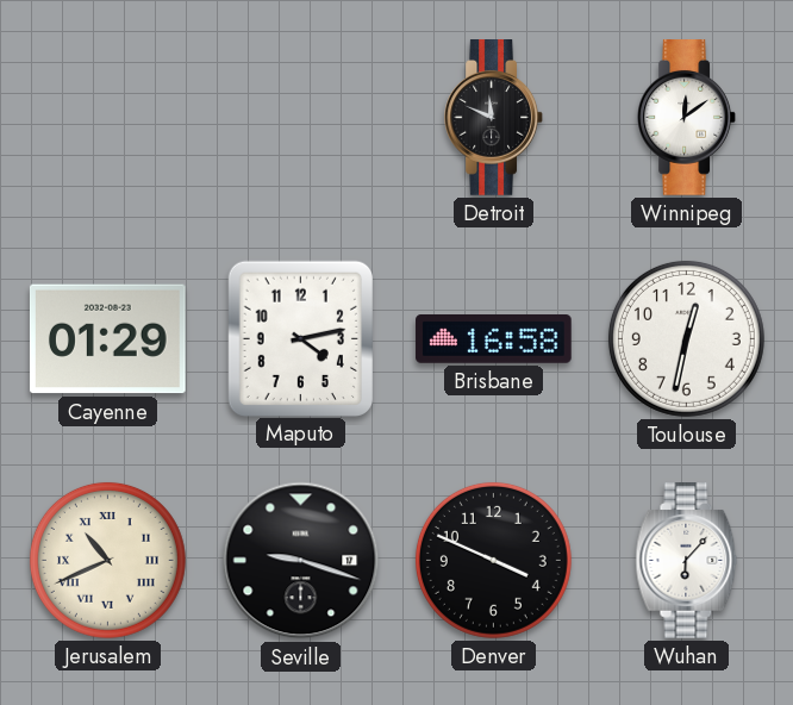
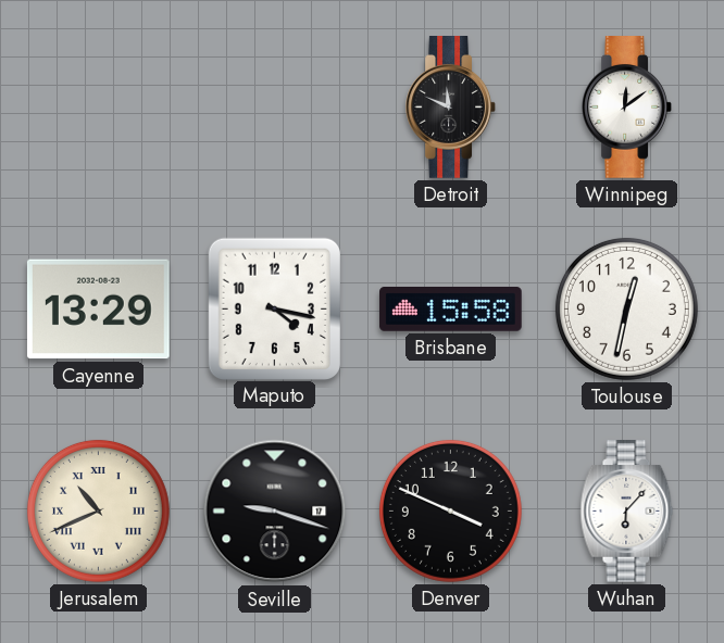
Cayenne: 01:29 -> 13:29
Maputo: 4:13 -> 4:17
Brisbane: 16:58 -> 15:58
